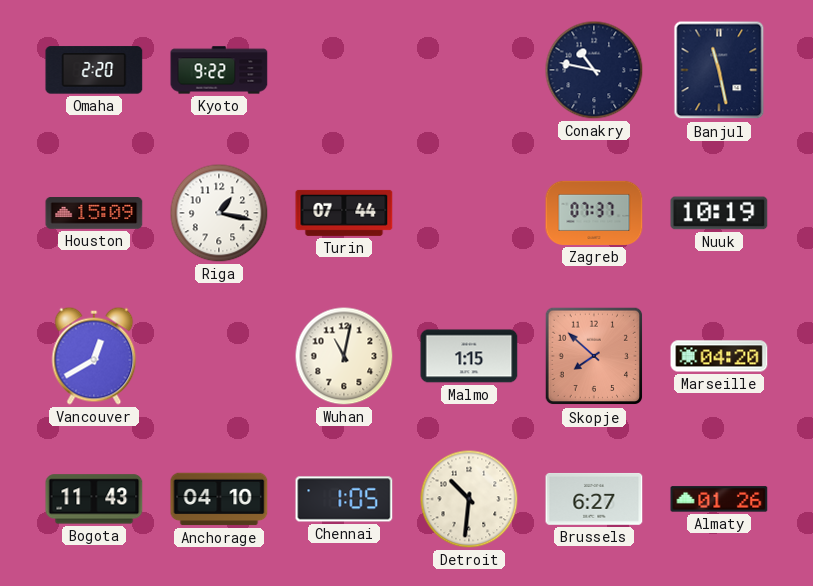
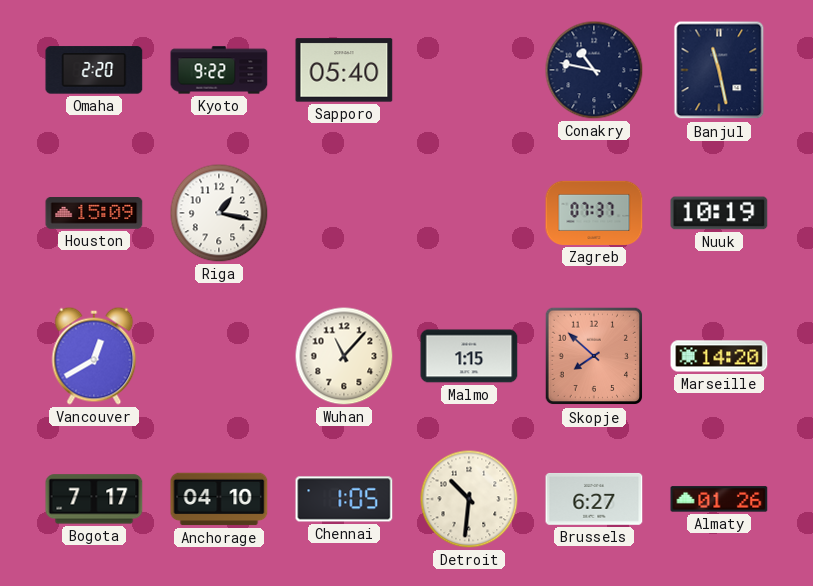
Sapporo: none -> 05:40
Turin: 07:44 -> none
Wuhan: 11:02 -> 11:07
Marseille: 04:20 -> 14:20
Bogota: 11:43 -> 7:17
